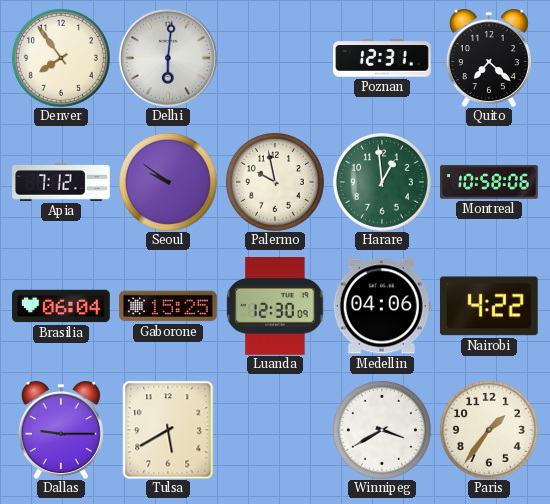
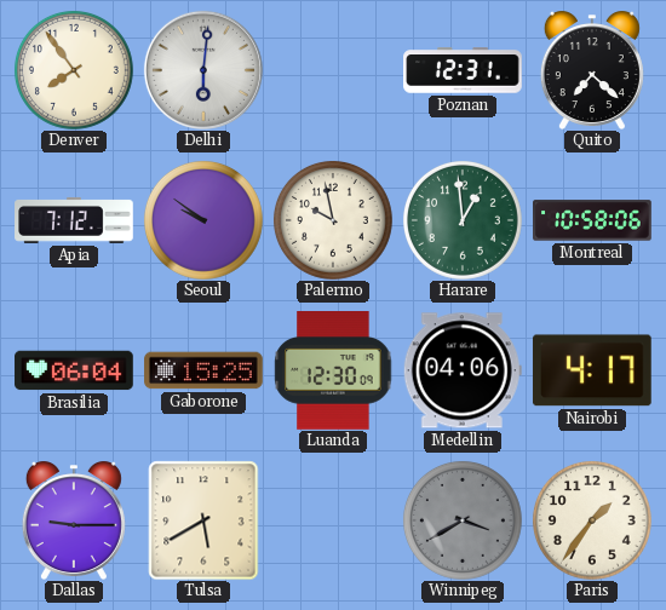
Nairobi: 4:22 -> 4:17
Winnipeg dial: white -> grey
